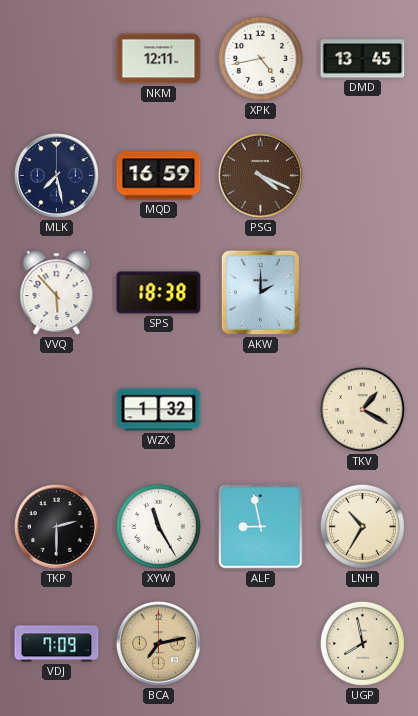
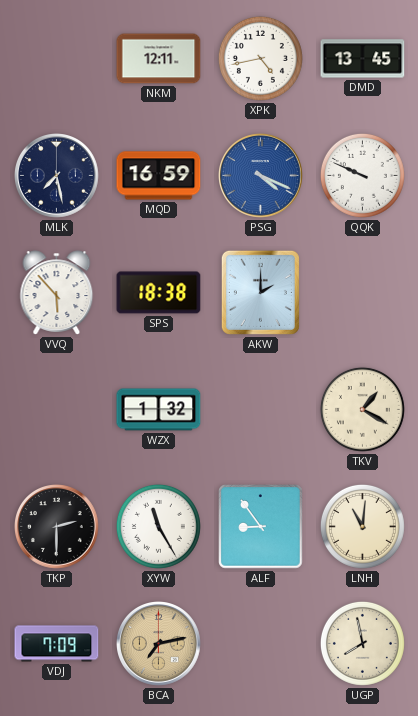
PSG dial: brown -> blue
QQK: none -> 9:49
ALF: 8:58 -> 8:54
LNH: 10:35 -> 11:01
